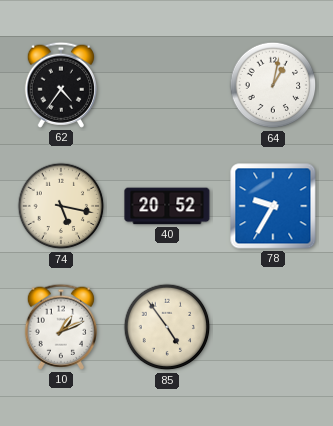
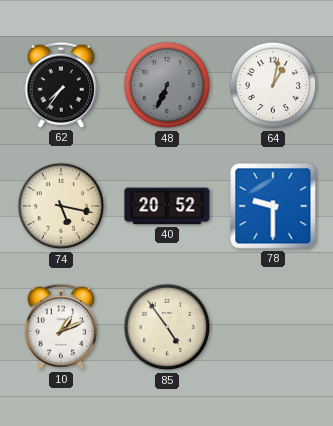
62: 4:36 -> 7:36
48: none -> 6:34
78: 9:35 -> 9:30
